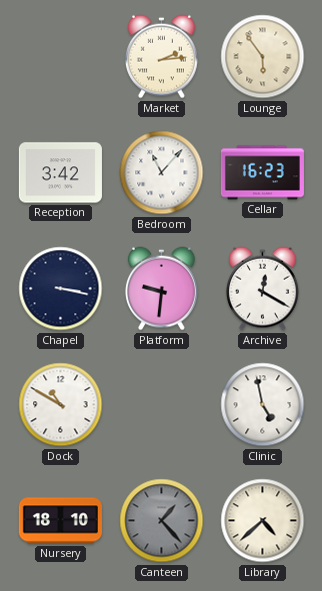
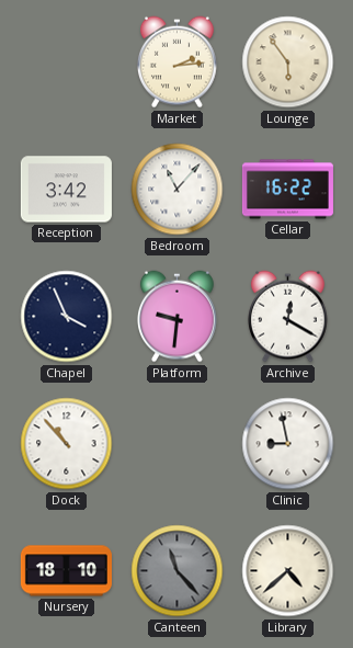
Cellar: 16:23 -> 16:22
Chapel: 3:17 -> 3:56
Dock: 10:50 -> 10:53
Clinic: 4:58 -> 8:58
Canteen: 1:23 -> 11:23
